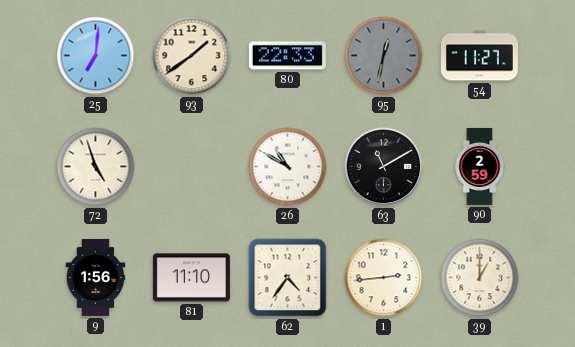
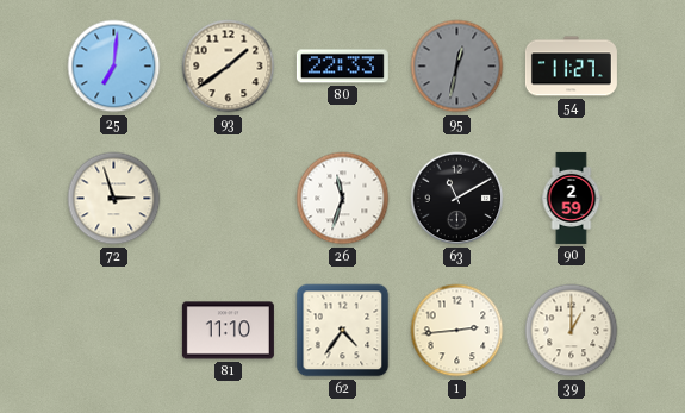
72: 4:57 -> 2:57
26: 10:50 -> 11:33
9: 1:56 -> none
